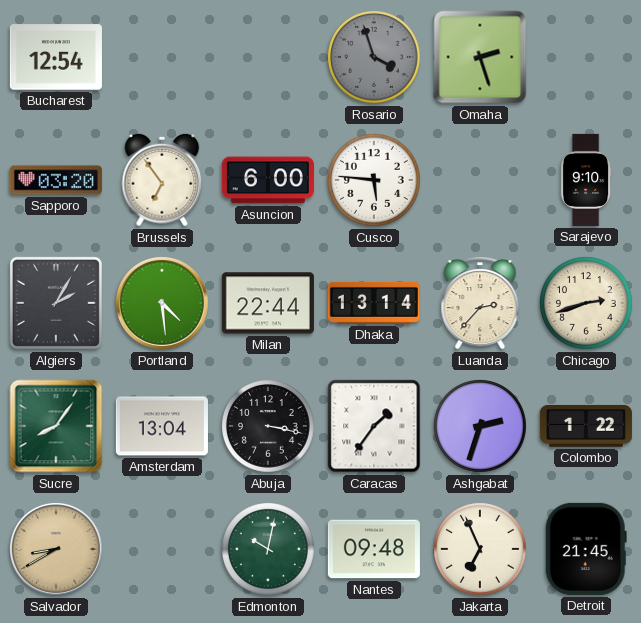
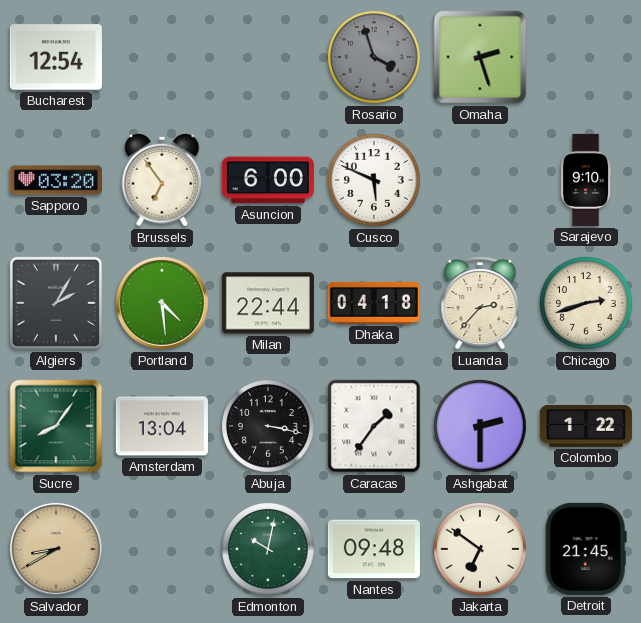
Cusco: 5:46 -> 5:49
Dhaka: 13:14 -> 04:18
Ashgabat: 2:33 -> 2:30
Jakarta: 6:56 -> 6:51
